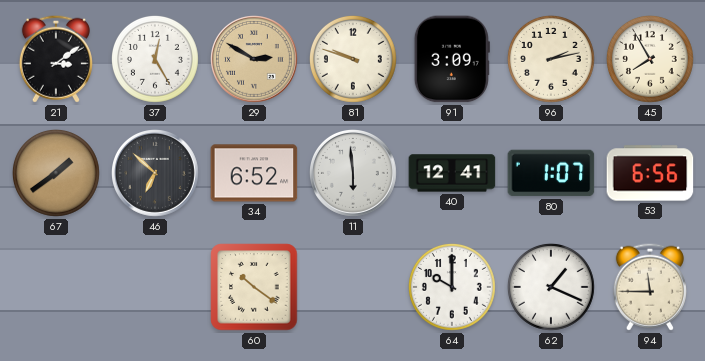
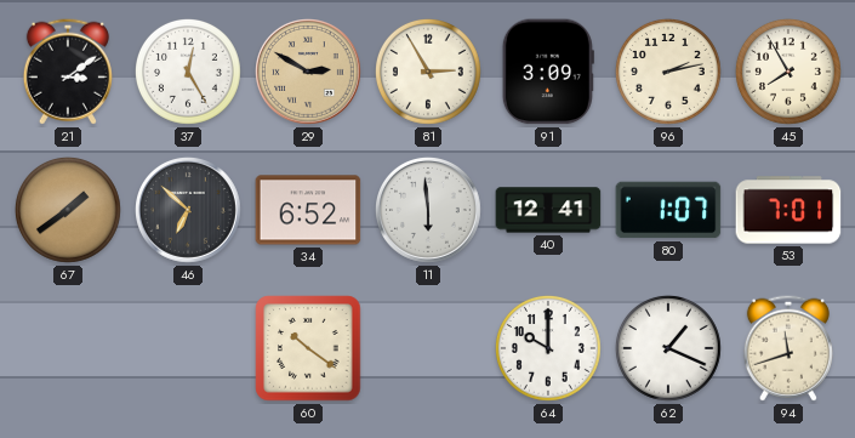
81: 9:48 -> 2:55
53: 6:56 -> 7:01
94: 11:45 -> 11:42
